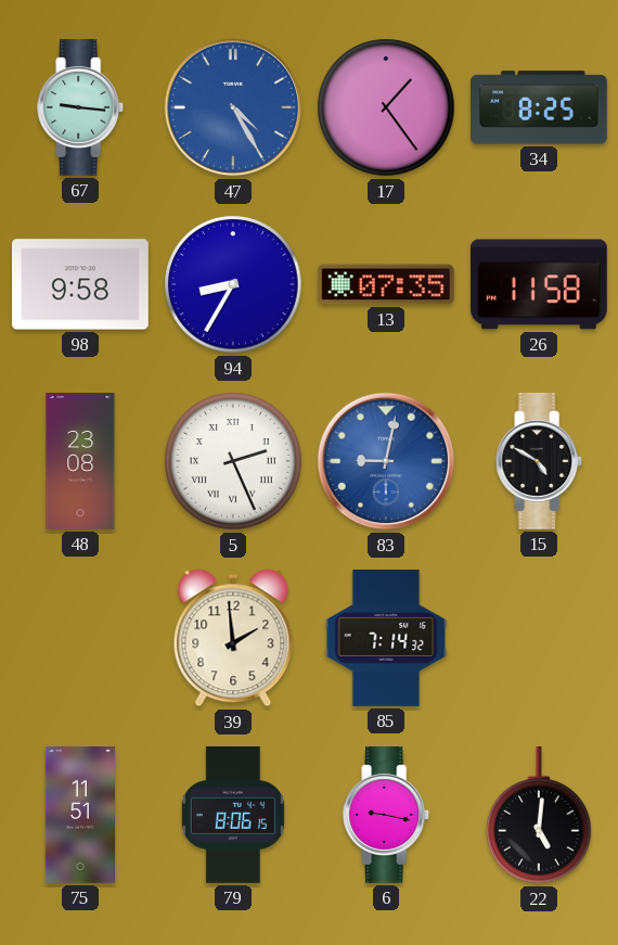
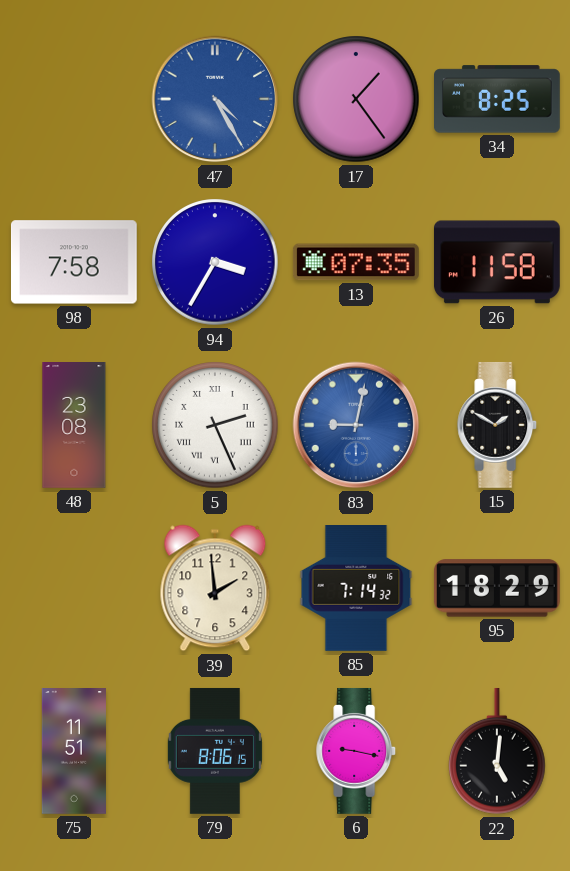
67: 9:16 -> none
98: 9:58 -> 7:58
94: 8:35 -> 3:35
15: 4:50 -> 1:50
95: none -> 18:29
